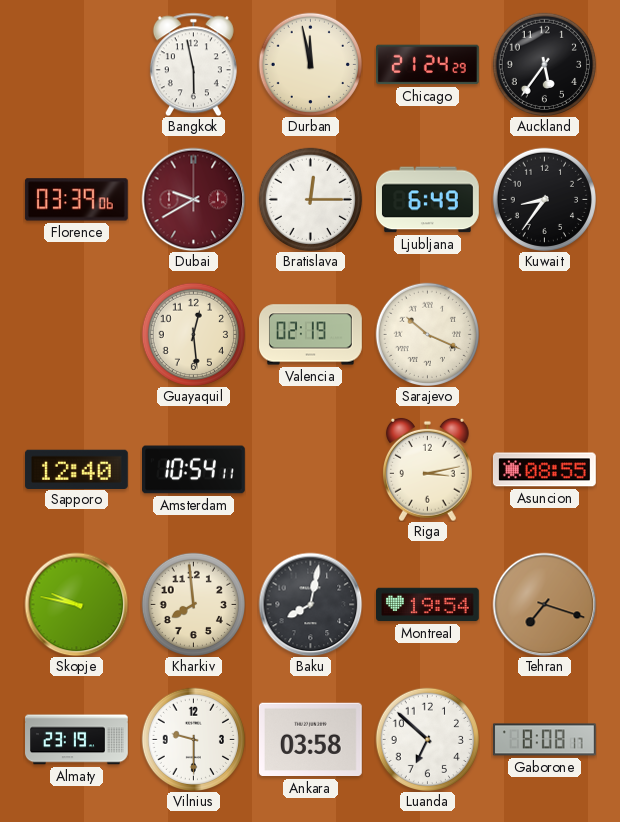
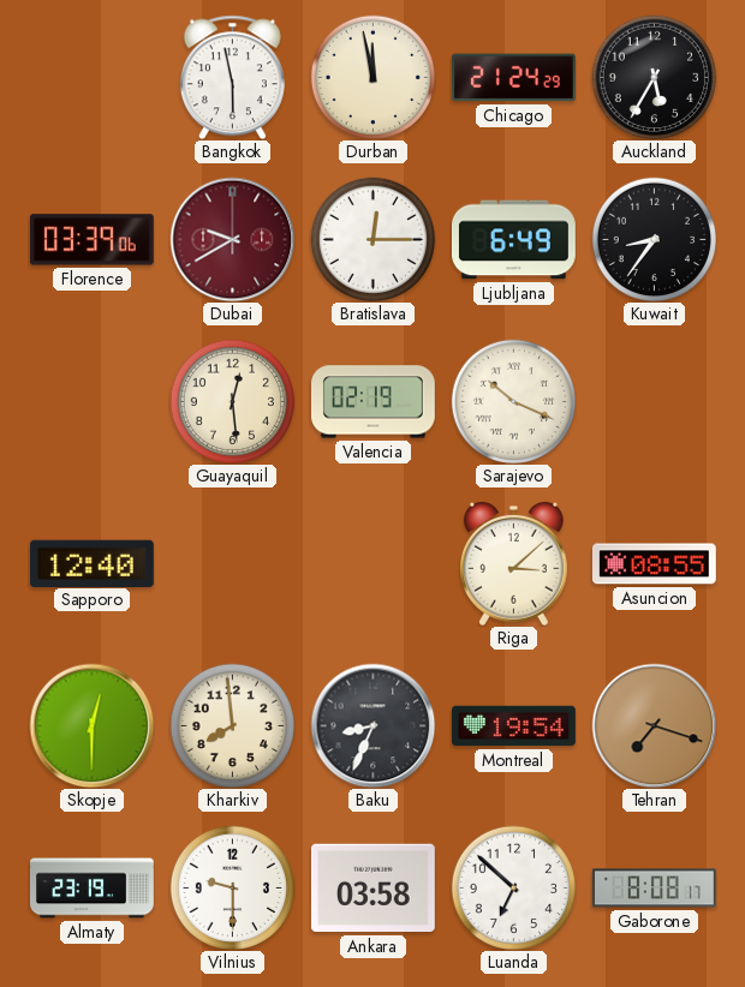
Auckland: 5:36 -> 5:35
Amsterdam: 10:54 -> none
Riga: 3:13 -> 3:08
Skopje: 9:47 -> 12:30
Baku: 8:02 -> 8:34
